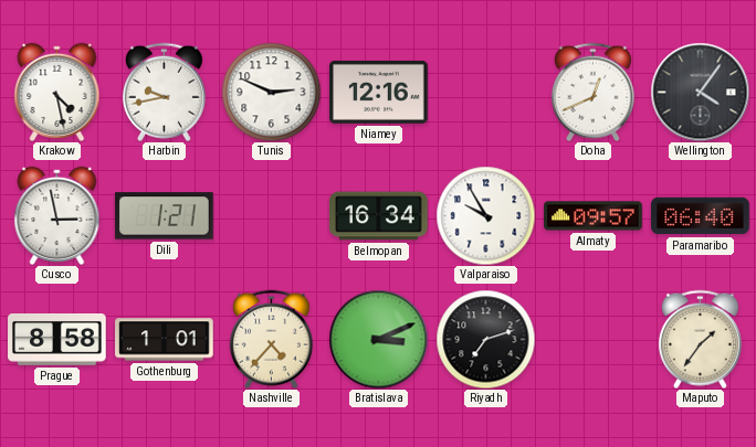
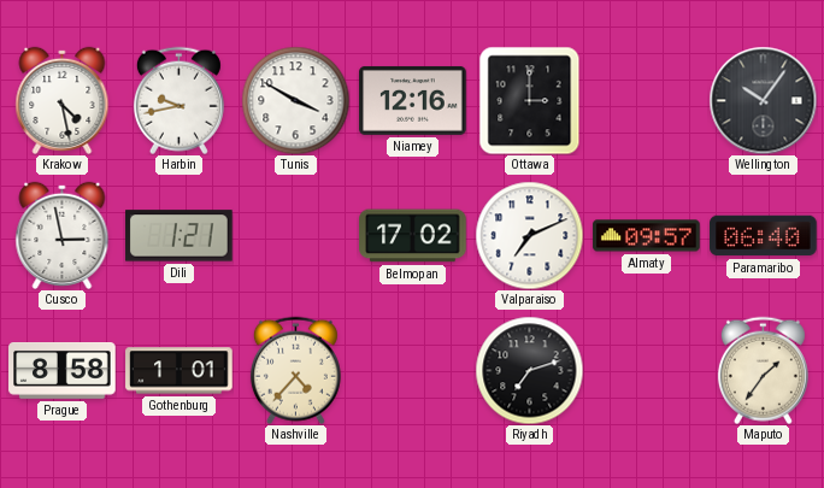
Tunis: 2:49 -> 3:50
Ottawa: none -> 3:00
Doha: 12:41 -> none
Wellington: 4:06 -> 10:06
Belmopan: 16:34 -> 17:02
Valparaiso: 9:55 -> 7:11
Bratislava: 3:11 -> none
